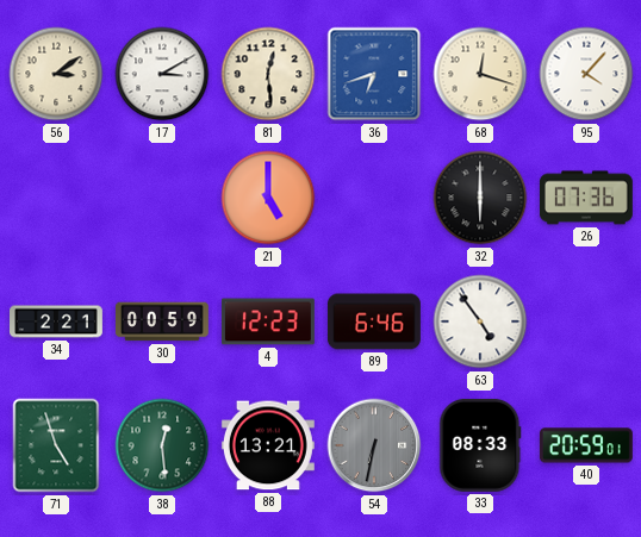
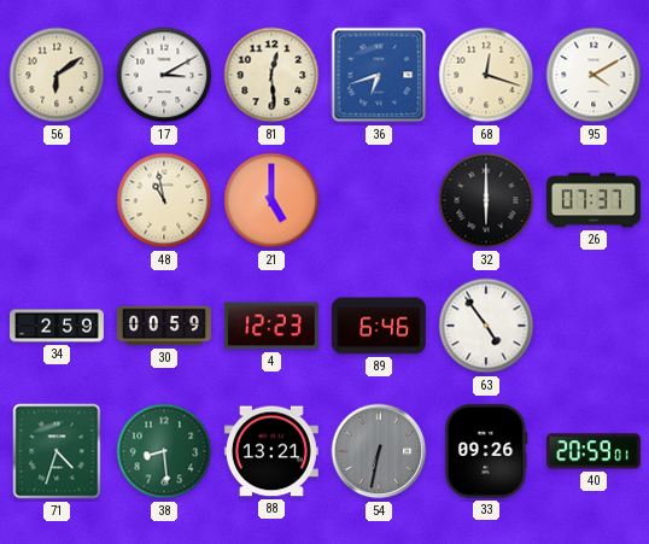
56: 3:09 -> 6:09
95: 4:07 -> 4:10
48: none -> 10:58
26: 07:36 -> 07:37
34: 2:21 -> 2:59
71: 4:57 -> 4:33
38: 12:29 -> 8:29
33: 08:33 -> 09:26
